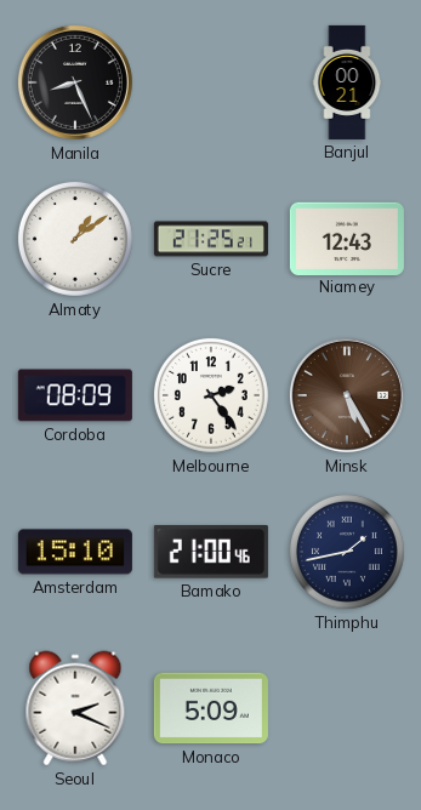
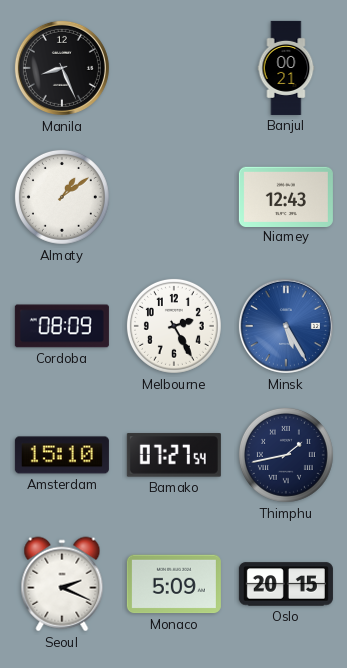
Sucre: 21:25 -> none
Melbourne: 2:24 -> 2:25
Minsk dial: brown -> blue
Bamako: 21:00 -> 07:27
Oslo: none -> 20:15
